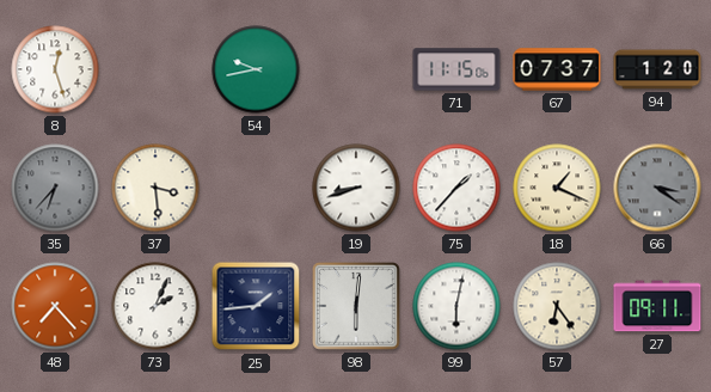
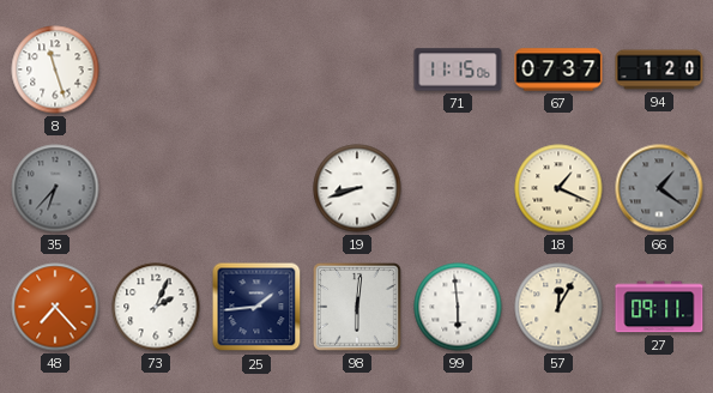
8: 12:27 -> 11:27
54: 9:43 -> none
37: 3:29 -> none
75: 1:37 -> none
66: 3:21 -> 1:21
99: 6:02 -> 5:59
57: 6:24 -> 12:05
